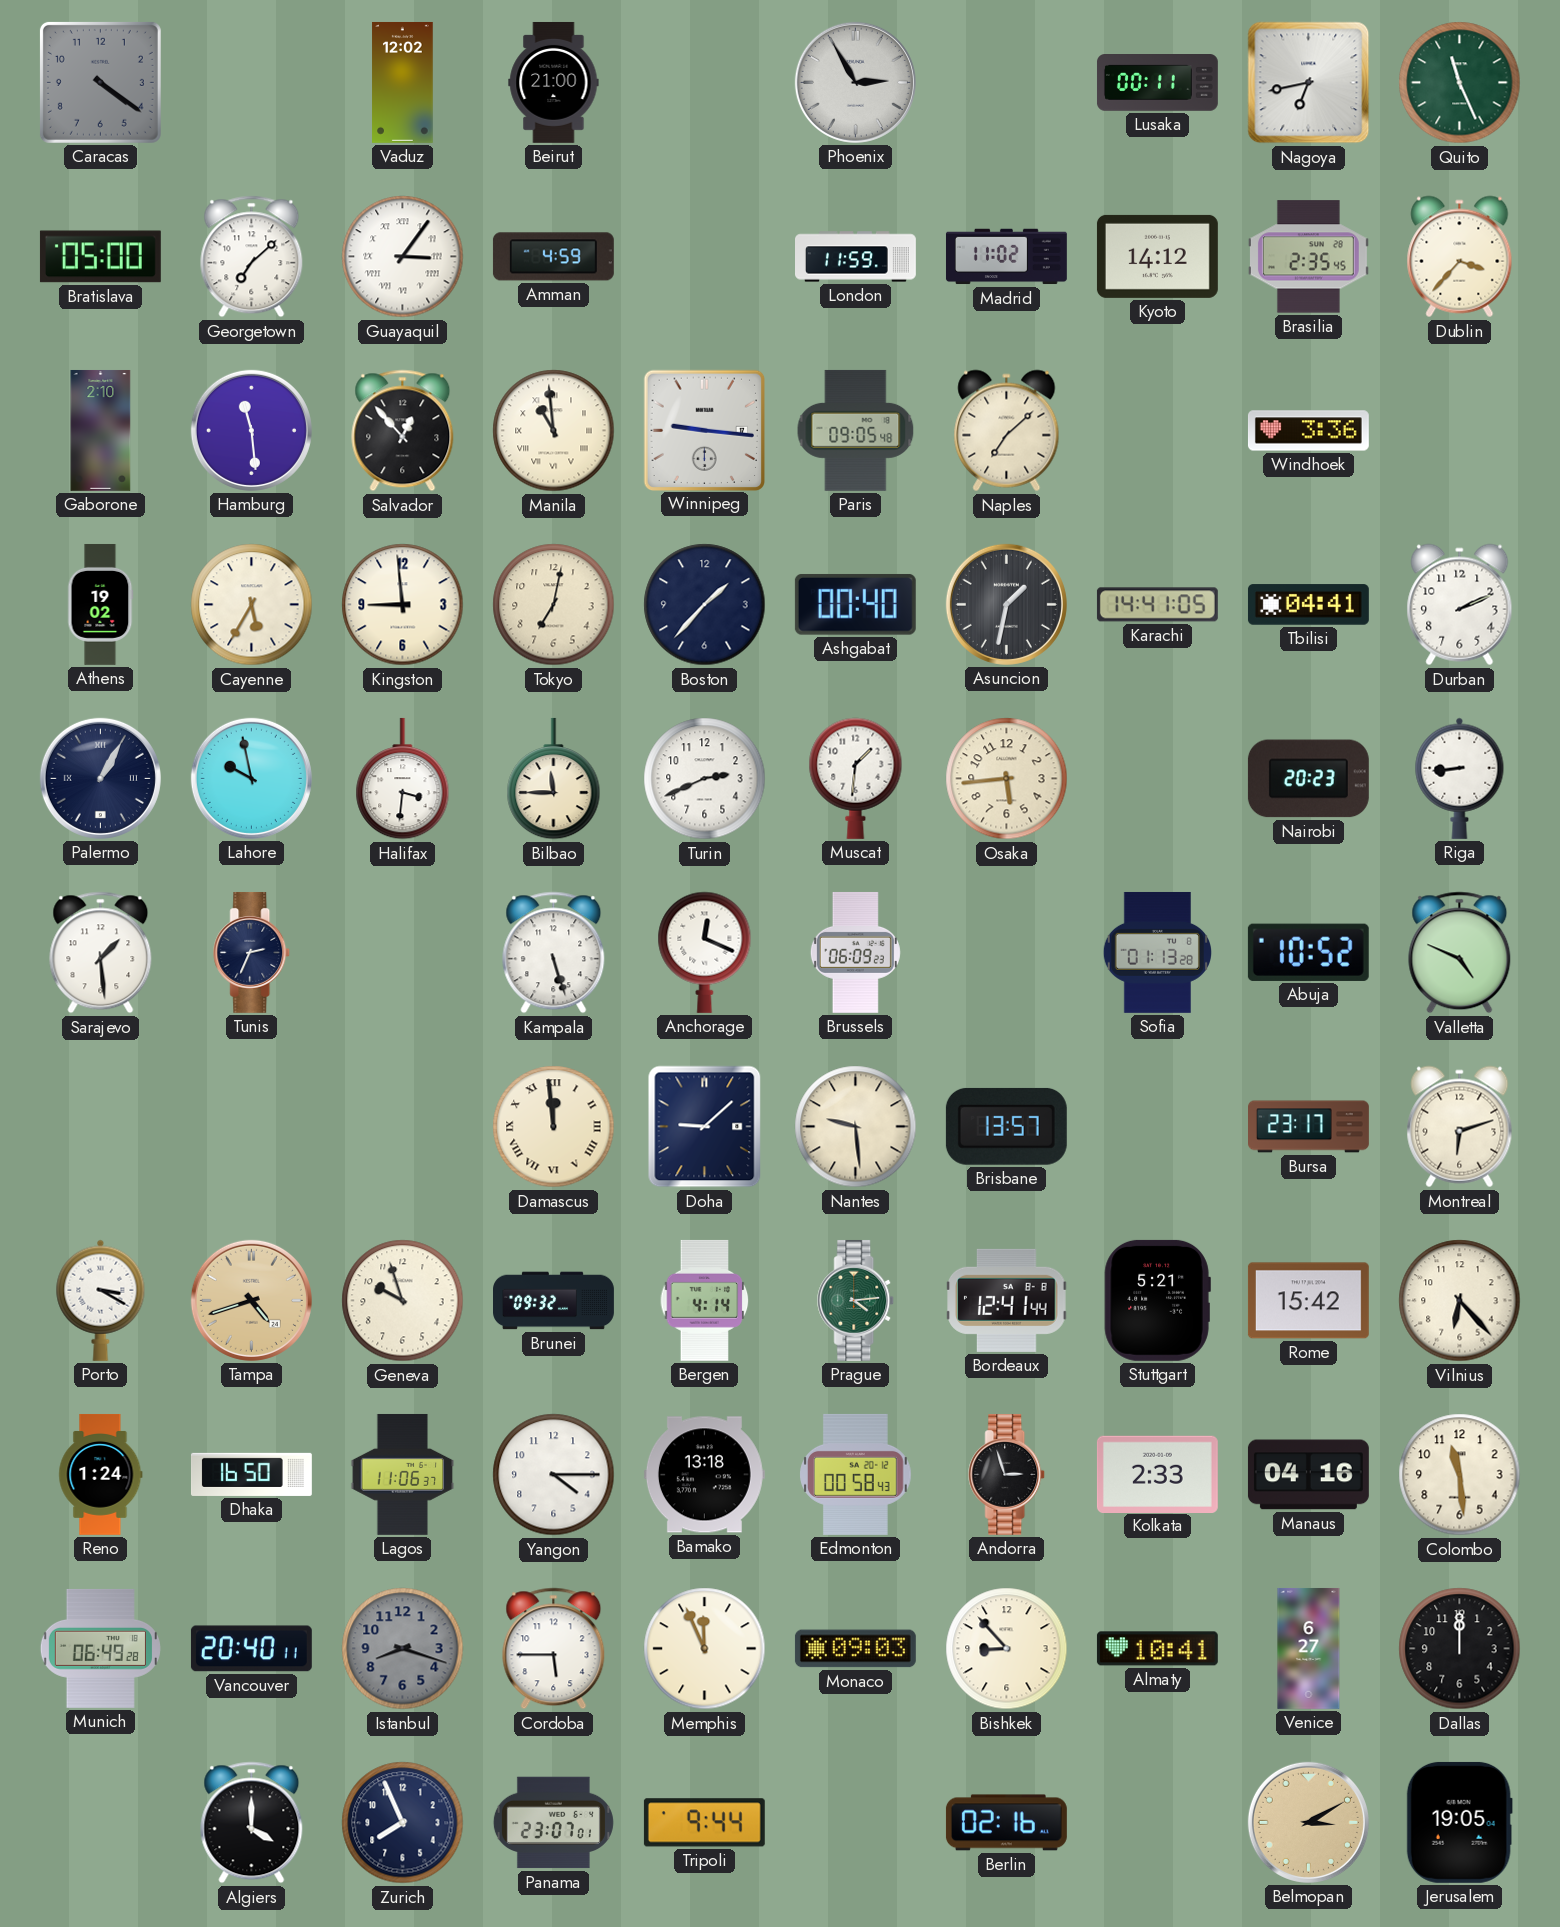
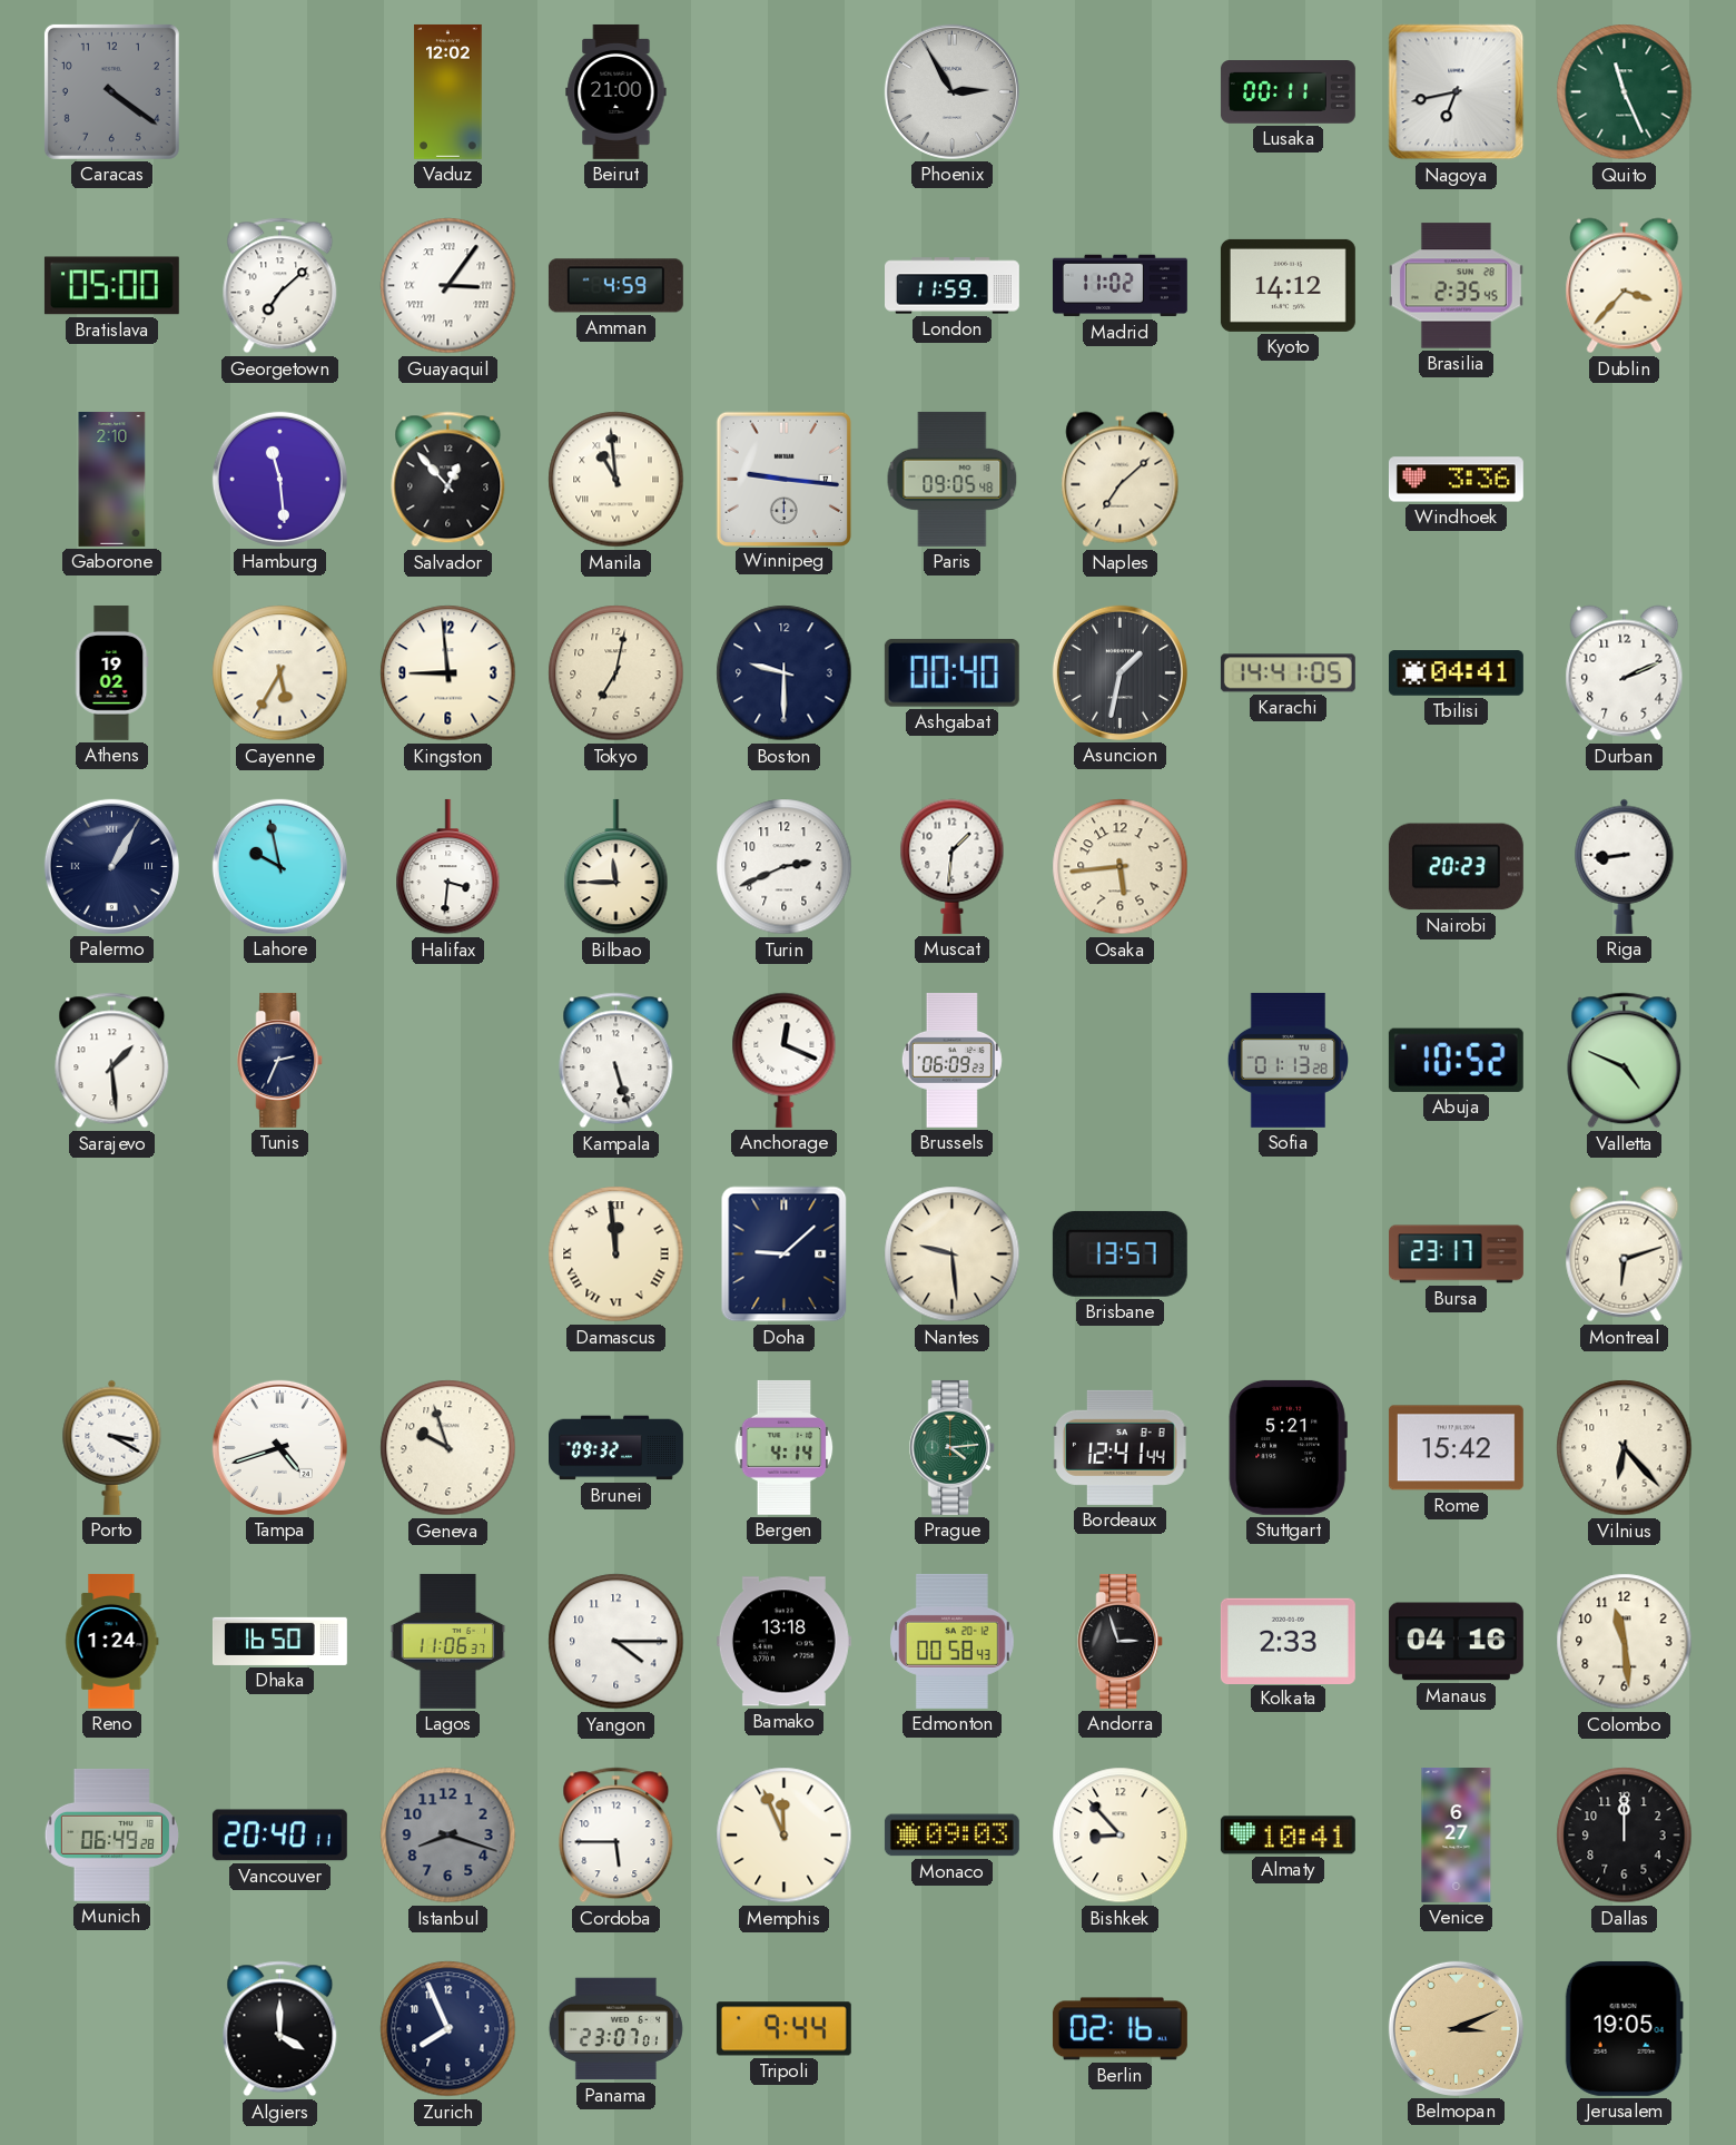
Boston: 1:37 -> 9:30
Tampa dial: champagne -> white
Belmopan: 3:10 -> 3:11
